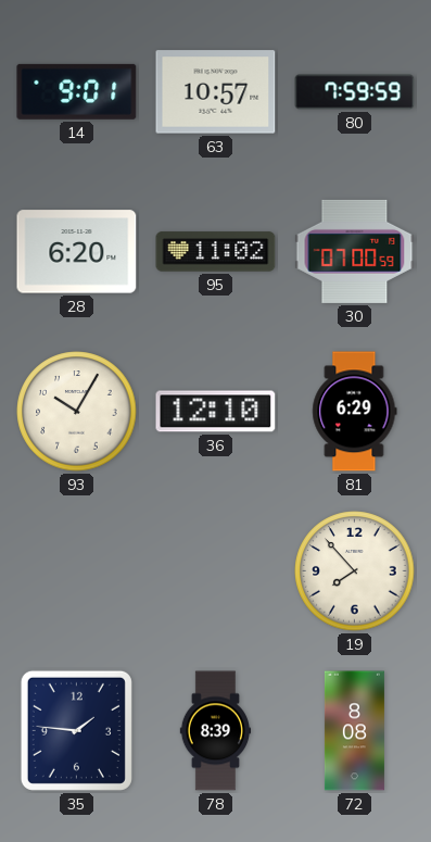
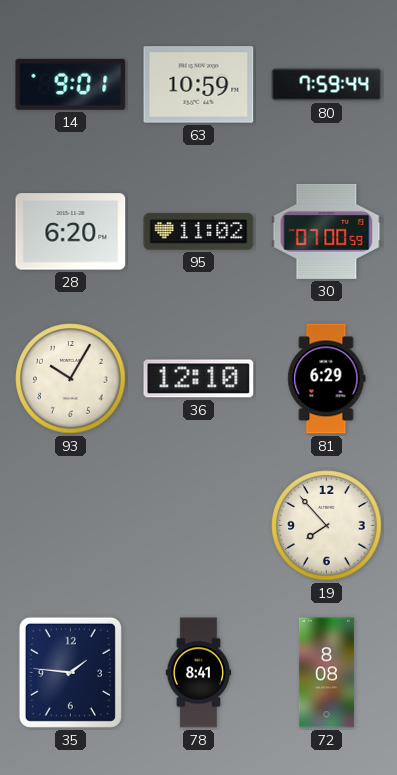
63: 10:57 -> 10:59
80: 7:59:59 -> 7:59:44
78: 8:39 -> 8:41
